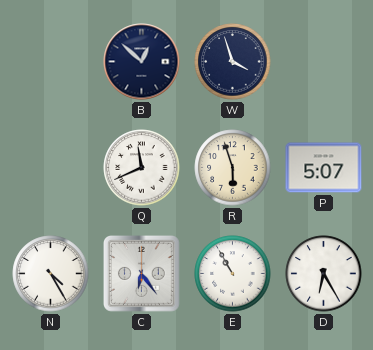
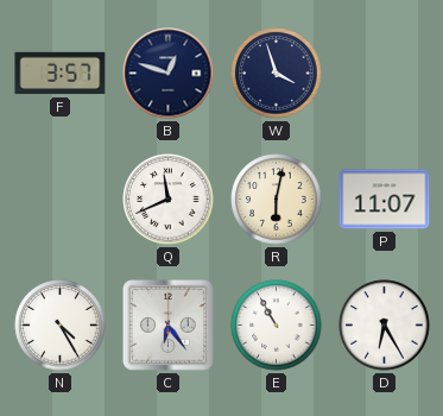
F: none -> 3:57
B: 12:52 -> 12:48
R: 5:57 -> 6:02
P: 5:07 -> 11:07
